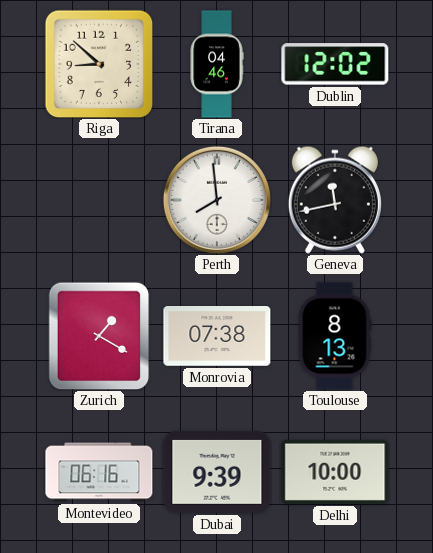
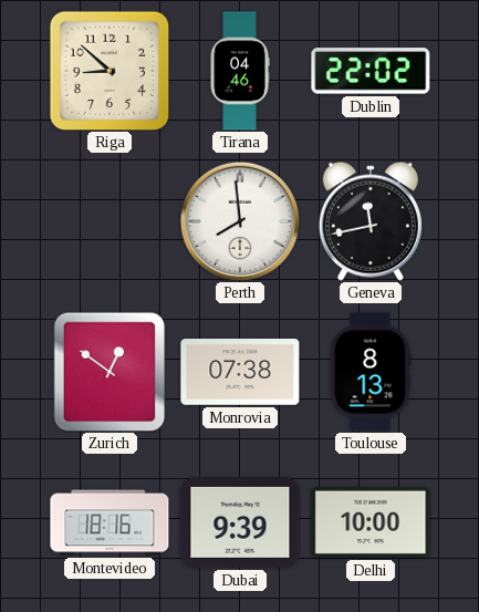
Dublin: 12:02 -> 22:02
Zurich: 1:20 -> 12:51
Montevideo: 06:16 -> 18:16
